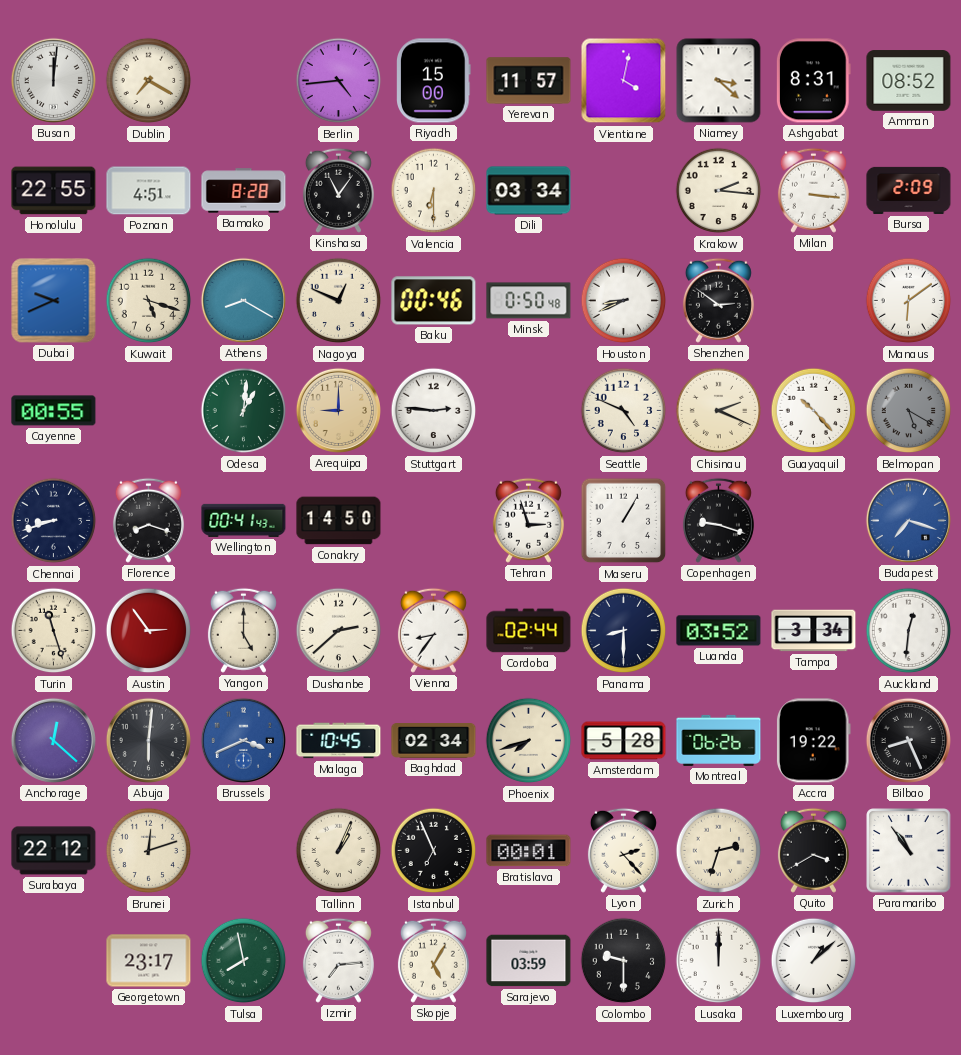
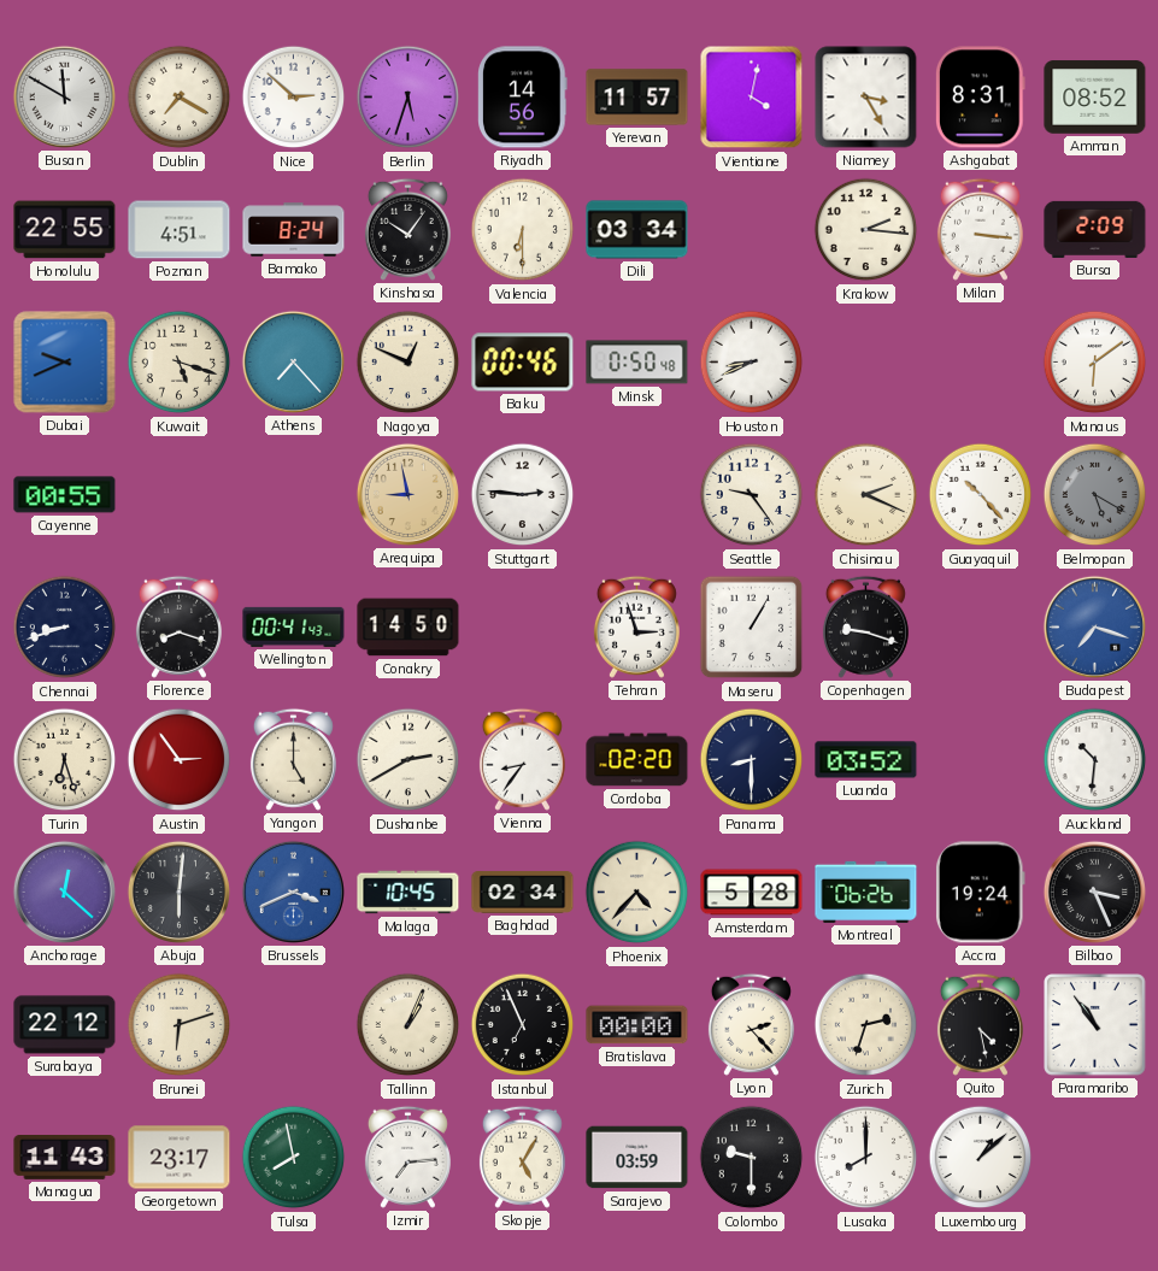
Busan: 12:01 -> 11:50
Nice: none -> 2:52
Berlin: 4:44 -> 5:33
Riyadh: 15:00 -> 14:56
Niamey: 3:22 -> 3:25
Bamako: 8:28 -> 8:24
Kinshasa: 11:06 -> 10:06
Athens: 8:20 -> 7:23
Shenzhen: 2:51 -> none
Odesa: 1:01 -> none
Arequipa: 9:00 -> 8:58
Seattle: 4:49 -> 9:24
Turin: 11:27 -> 6:27
Dushanbe: 2:38 -> 2:40
Cordoba: 02:44 -> 02:20
Tampa: 3:34 -> none
Auckland: 12:31 -> 10:31
Phoenix: 7:42 -> 4:37
Accra: 19:22 -> 19:24
Bilbao: 8:26 -> 3:26
Brunei: 12:12 -> 6:12
Bratislava: 00:01 -> 00:00
Quito: 3:40 -> 4:28
Managua: none -> 11:43
Lusaka: 12:00 -> 8:00
